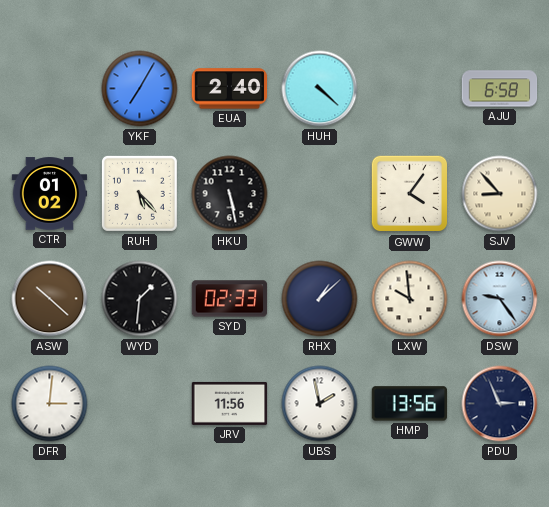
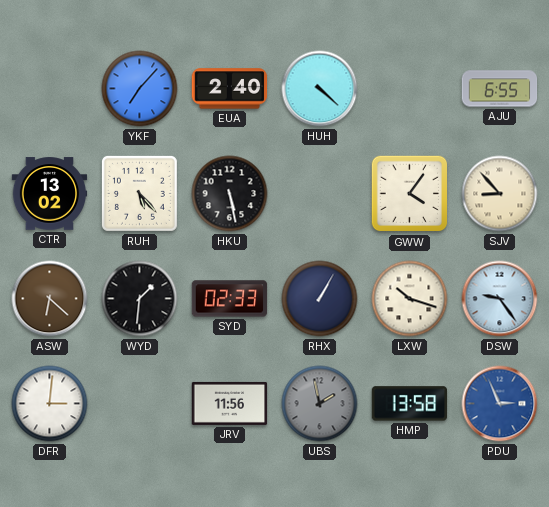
YKF: 7:05 -> 7:07
AJU: 6:58 -> 6:55
CTR: 01:02 -> 13:02
ASW: 10:22 -> 6:22
RHX: 1:08 -> 1:05
LXW: 9:59 -> 10:18
UBS dial: white -> grey
HMP: 13:56 -> 13:58
PDU dial: navy -> blue
